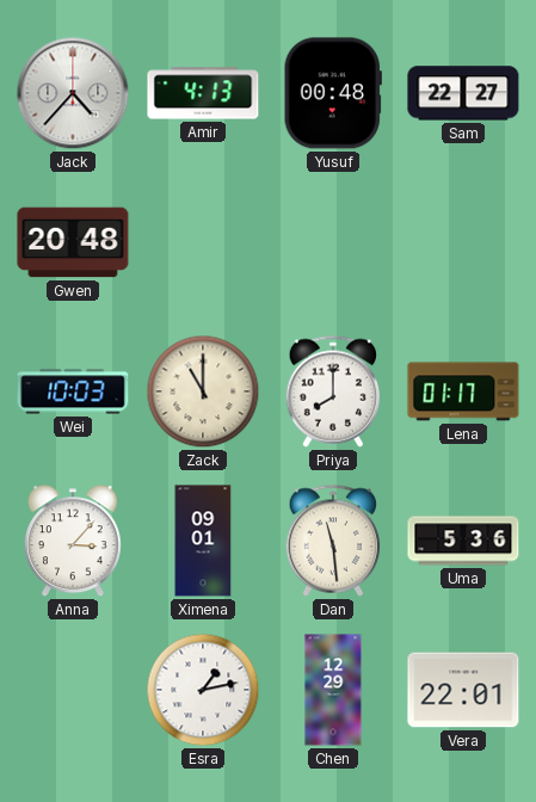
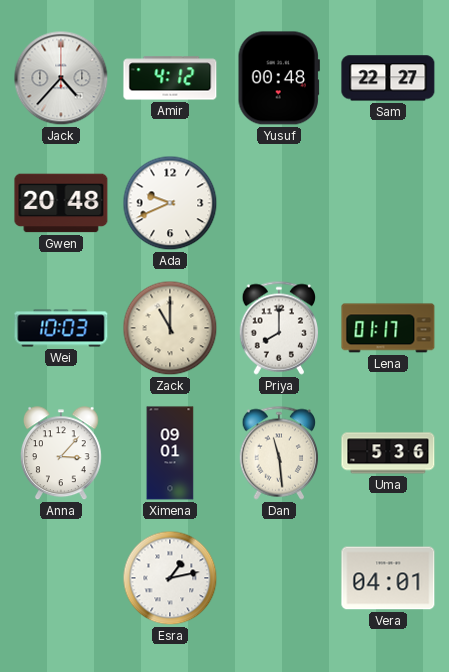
Amir: 4:13 -> 4:12
Ada: none -> 9:41
Chen: 12:29 -> none
Vera: 22:01 -> 04:01
